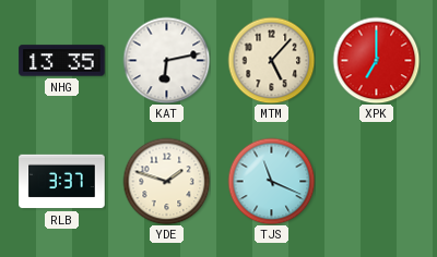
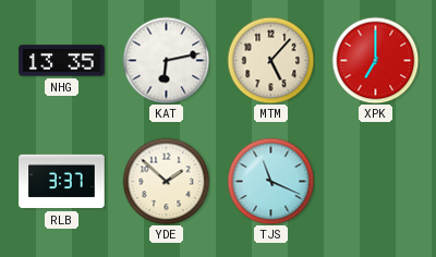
YDE: 1:48 -> 1:52
